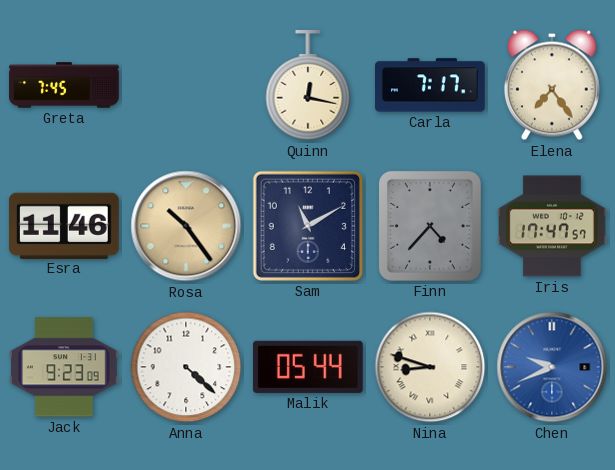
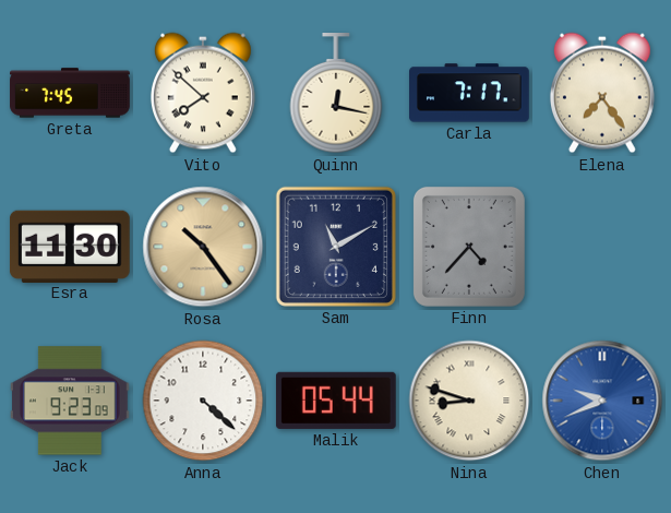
Vito: none -> 7:52
Esra: 11:46 -> 11:30
Iris: 17:47 -> none
